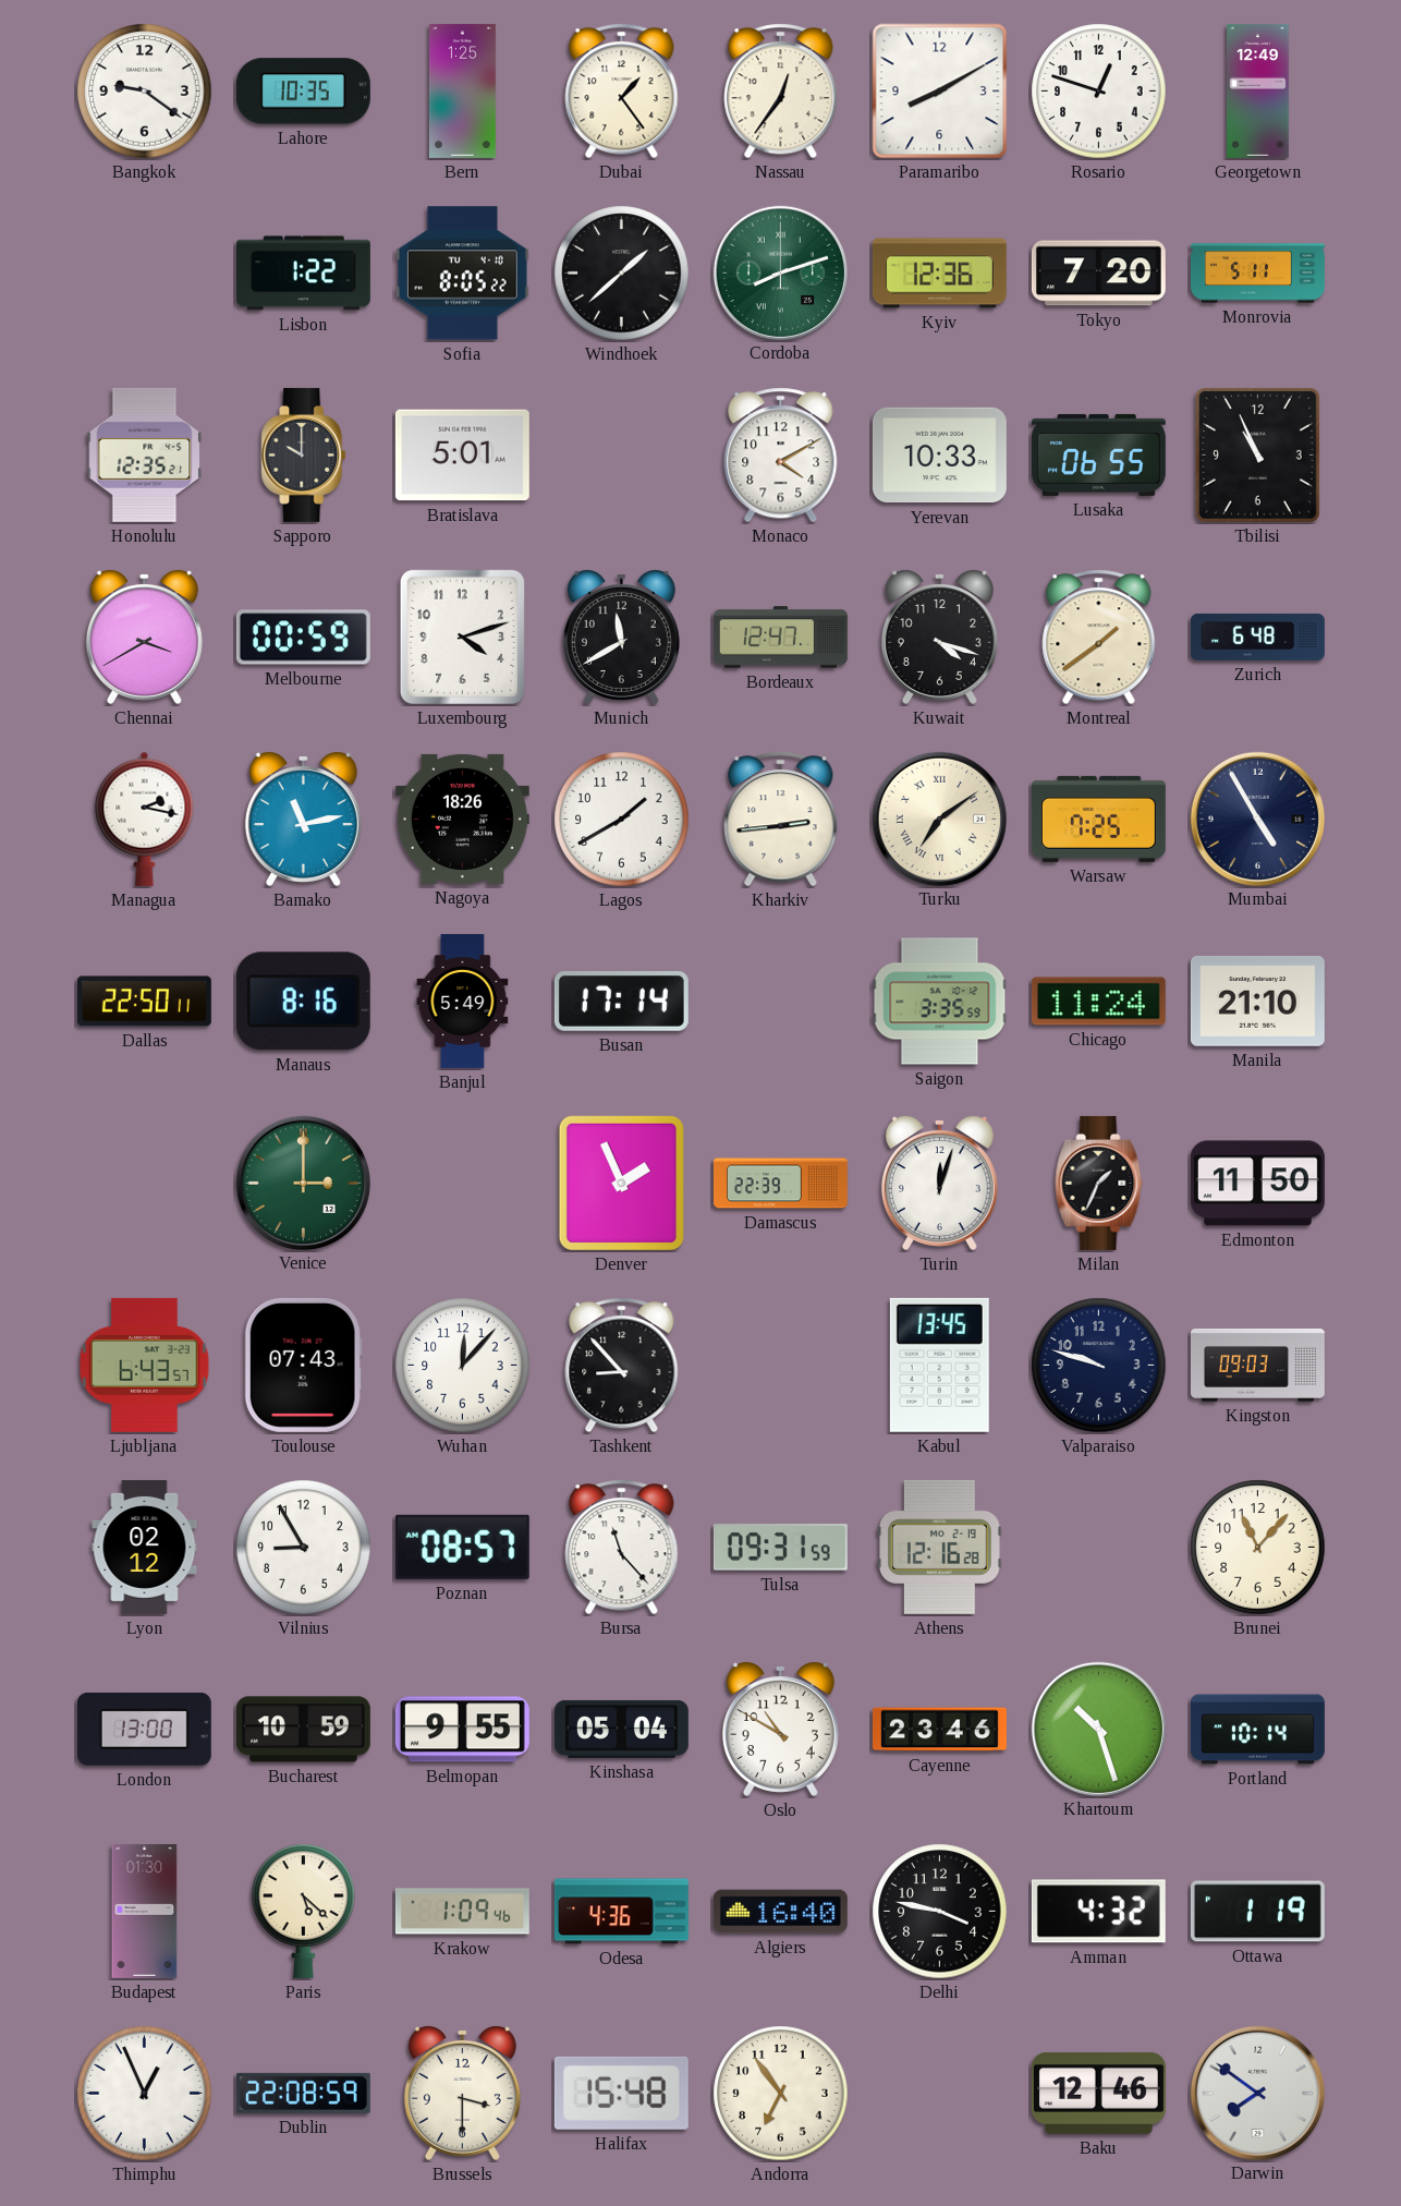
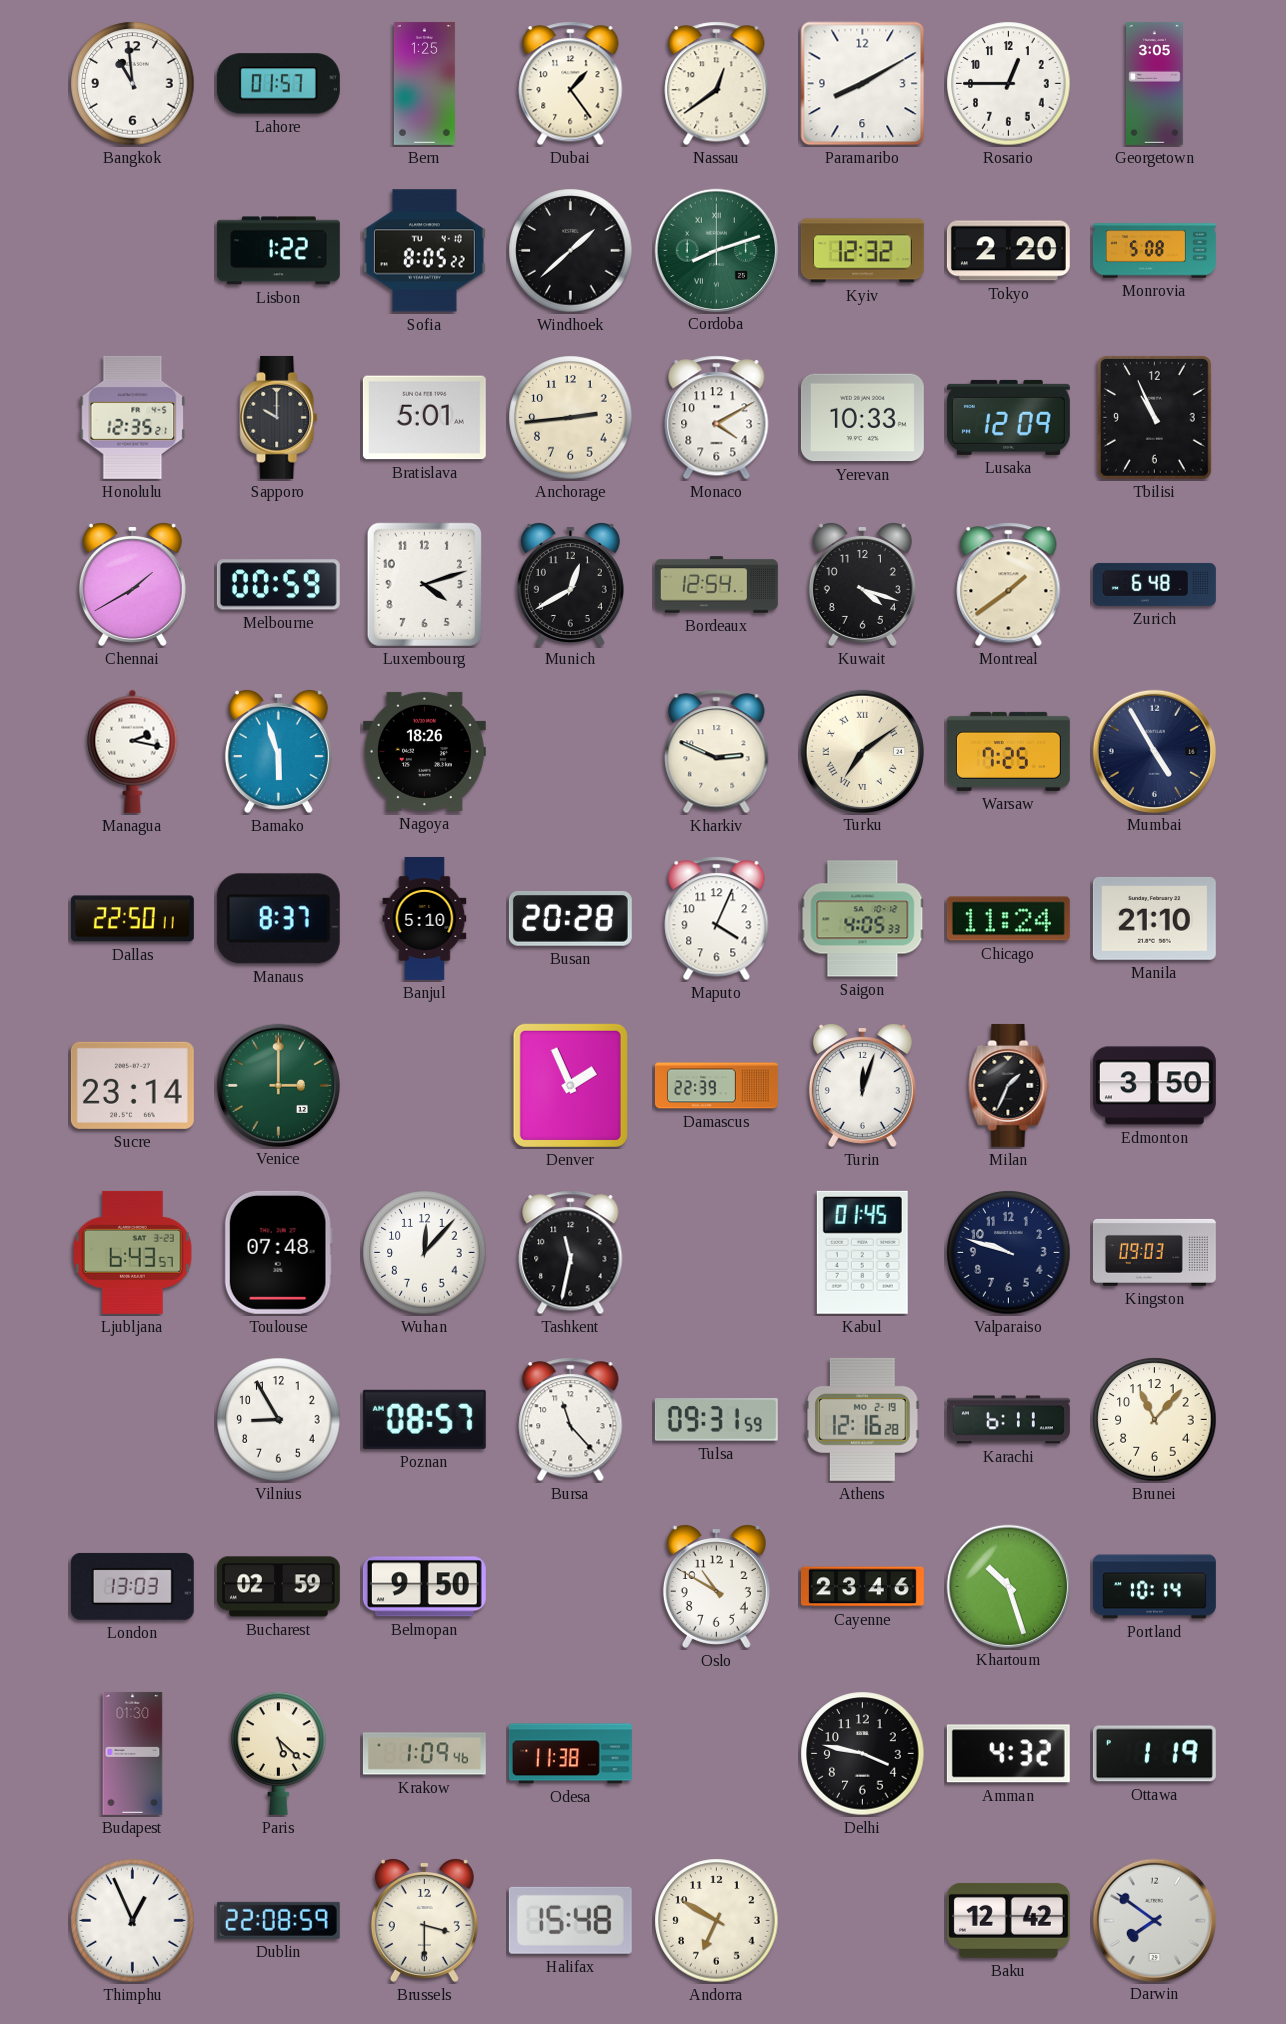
Bangkok: 9:21 -> 10:59
Lahore: 10:35 -> 01:57
Nassau: 12:36 -> 12:39
Rosario: 12:48 -> 12:45
Georgetown: 12:49 -> 3:05
Kyiv: 12:36 -> 12:32
Tokyo: 7:20 -> 2:20
Monrovia: 5:11 -> 5:08
Anchorage: none -> 2:44
Lusaka: 06:55 -> 12:09
Chennai: 3:40 -> 1:40
Munich: 11:40 -> 12:40
Bordeaux: 12:47 -> 12:54
Bamako: 11:13 -> 5:57
Lagos: 1:40 -> none
Kharkiv: 2:44 -> 2:49
Manaus: 8:16 -> 8:37
Banjul: 5:49 -> 5:10
Busan: 17:14 -> 20:28
Maputo: none -> 4:04
Saigon: 3:35 -> 4:05
Sucre: none -> 23:14
Edmonton: 11:50 -> 3:50
Toulouse: 07:43 -> 07:48
Tashkent: 8:53 -> 11:32
Kabul: 13:45 -> 01:45
Lyon: 02:12 -> none
Karachi: none -> 6:11
London: 13:00 -> 13:03
Bucharest: 10:59 -> 02:59
Belmopan: 9:55 -> 9:50
Kinshasa: 05:04 -> none
Odesa: 4:36 -> 11:38
Algiers: 16:40 -> none
Andorra: 6:54 -> 6:50
Baku: 12:46 -> 12:42
